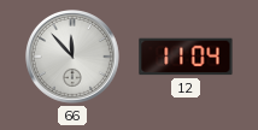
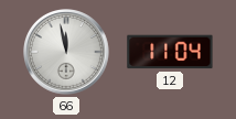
66: 11:53 -> 11:58
